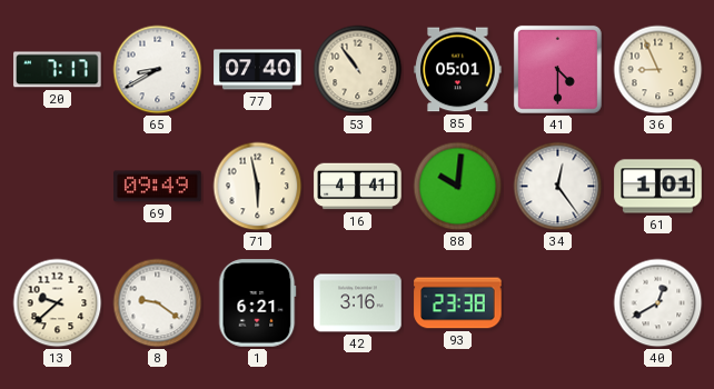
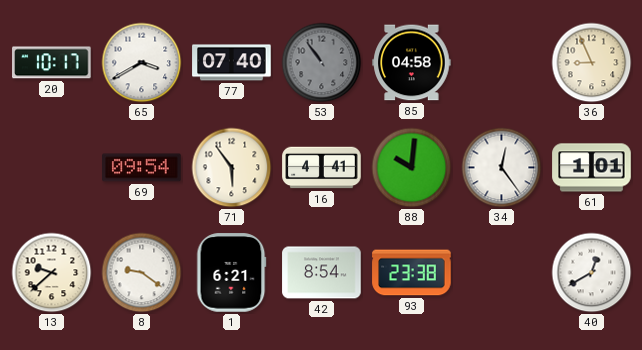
20: 7:17 -> 10:17
65: 8:40 -> 3:40
53 dial: cream -> grey
85: 05:01 -> 04:58
41: 4:30 -> none
69: 09:49 -> 09:54
71: 5:58 -> 5:54
42: 3:16 -> 8:54
